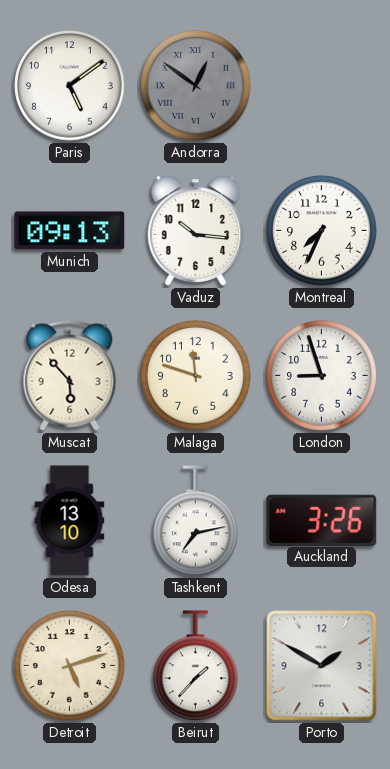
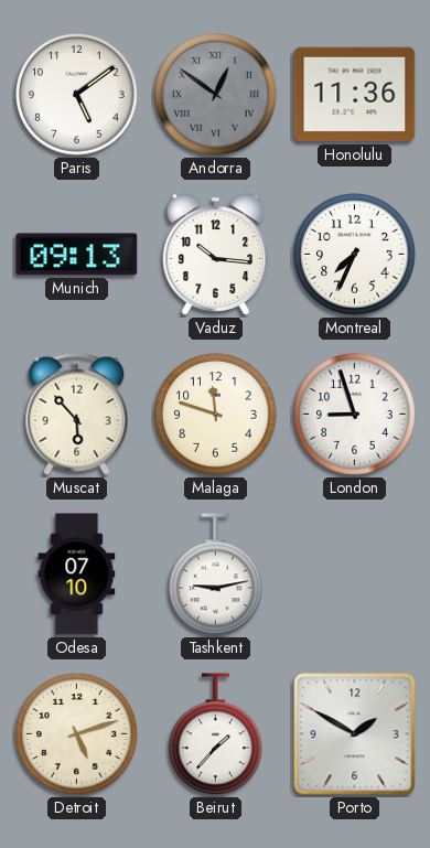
Honolulu: none -> 11:36
Odesa: 13:10 -> 07:10
Tashkent: 7:13 -> 9:13
Auckland: 3:26 -> none
